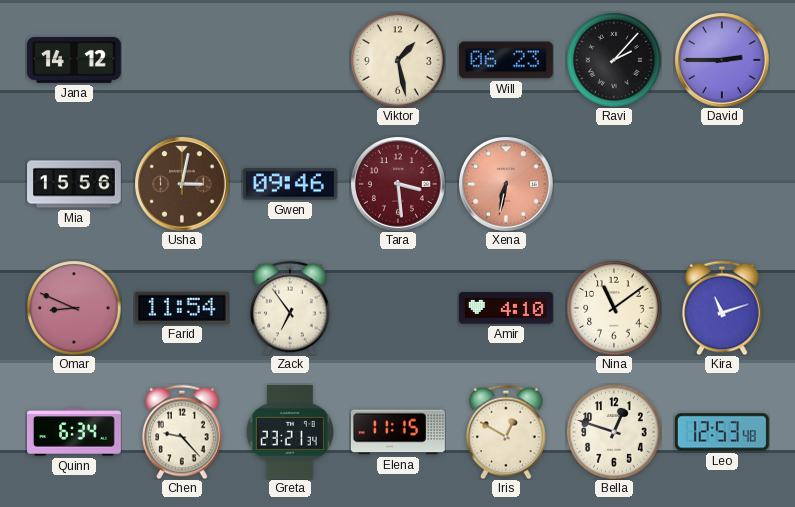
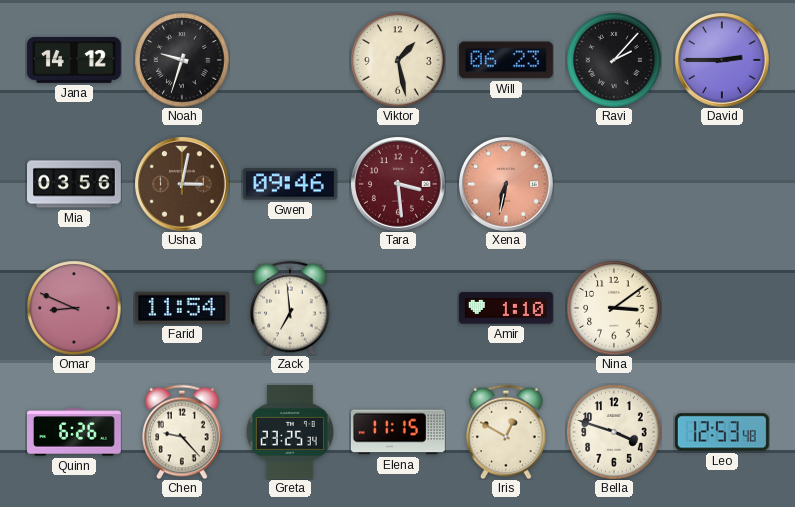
Noah: none -> 9:33
Mia: 15:56 -> 03:56
Zack: 6:54 -> 6:59
Amir: 4:10 -> 1:10
Nina: 11:09 -> 3:09
Kira: 11:12 -> none
Quinn: 6:34 -> 6:26
Greta: 23:21 -> 23:25
Bella: 12:48 -> 3:48
